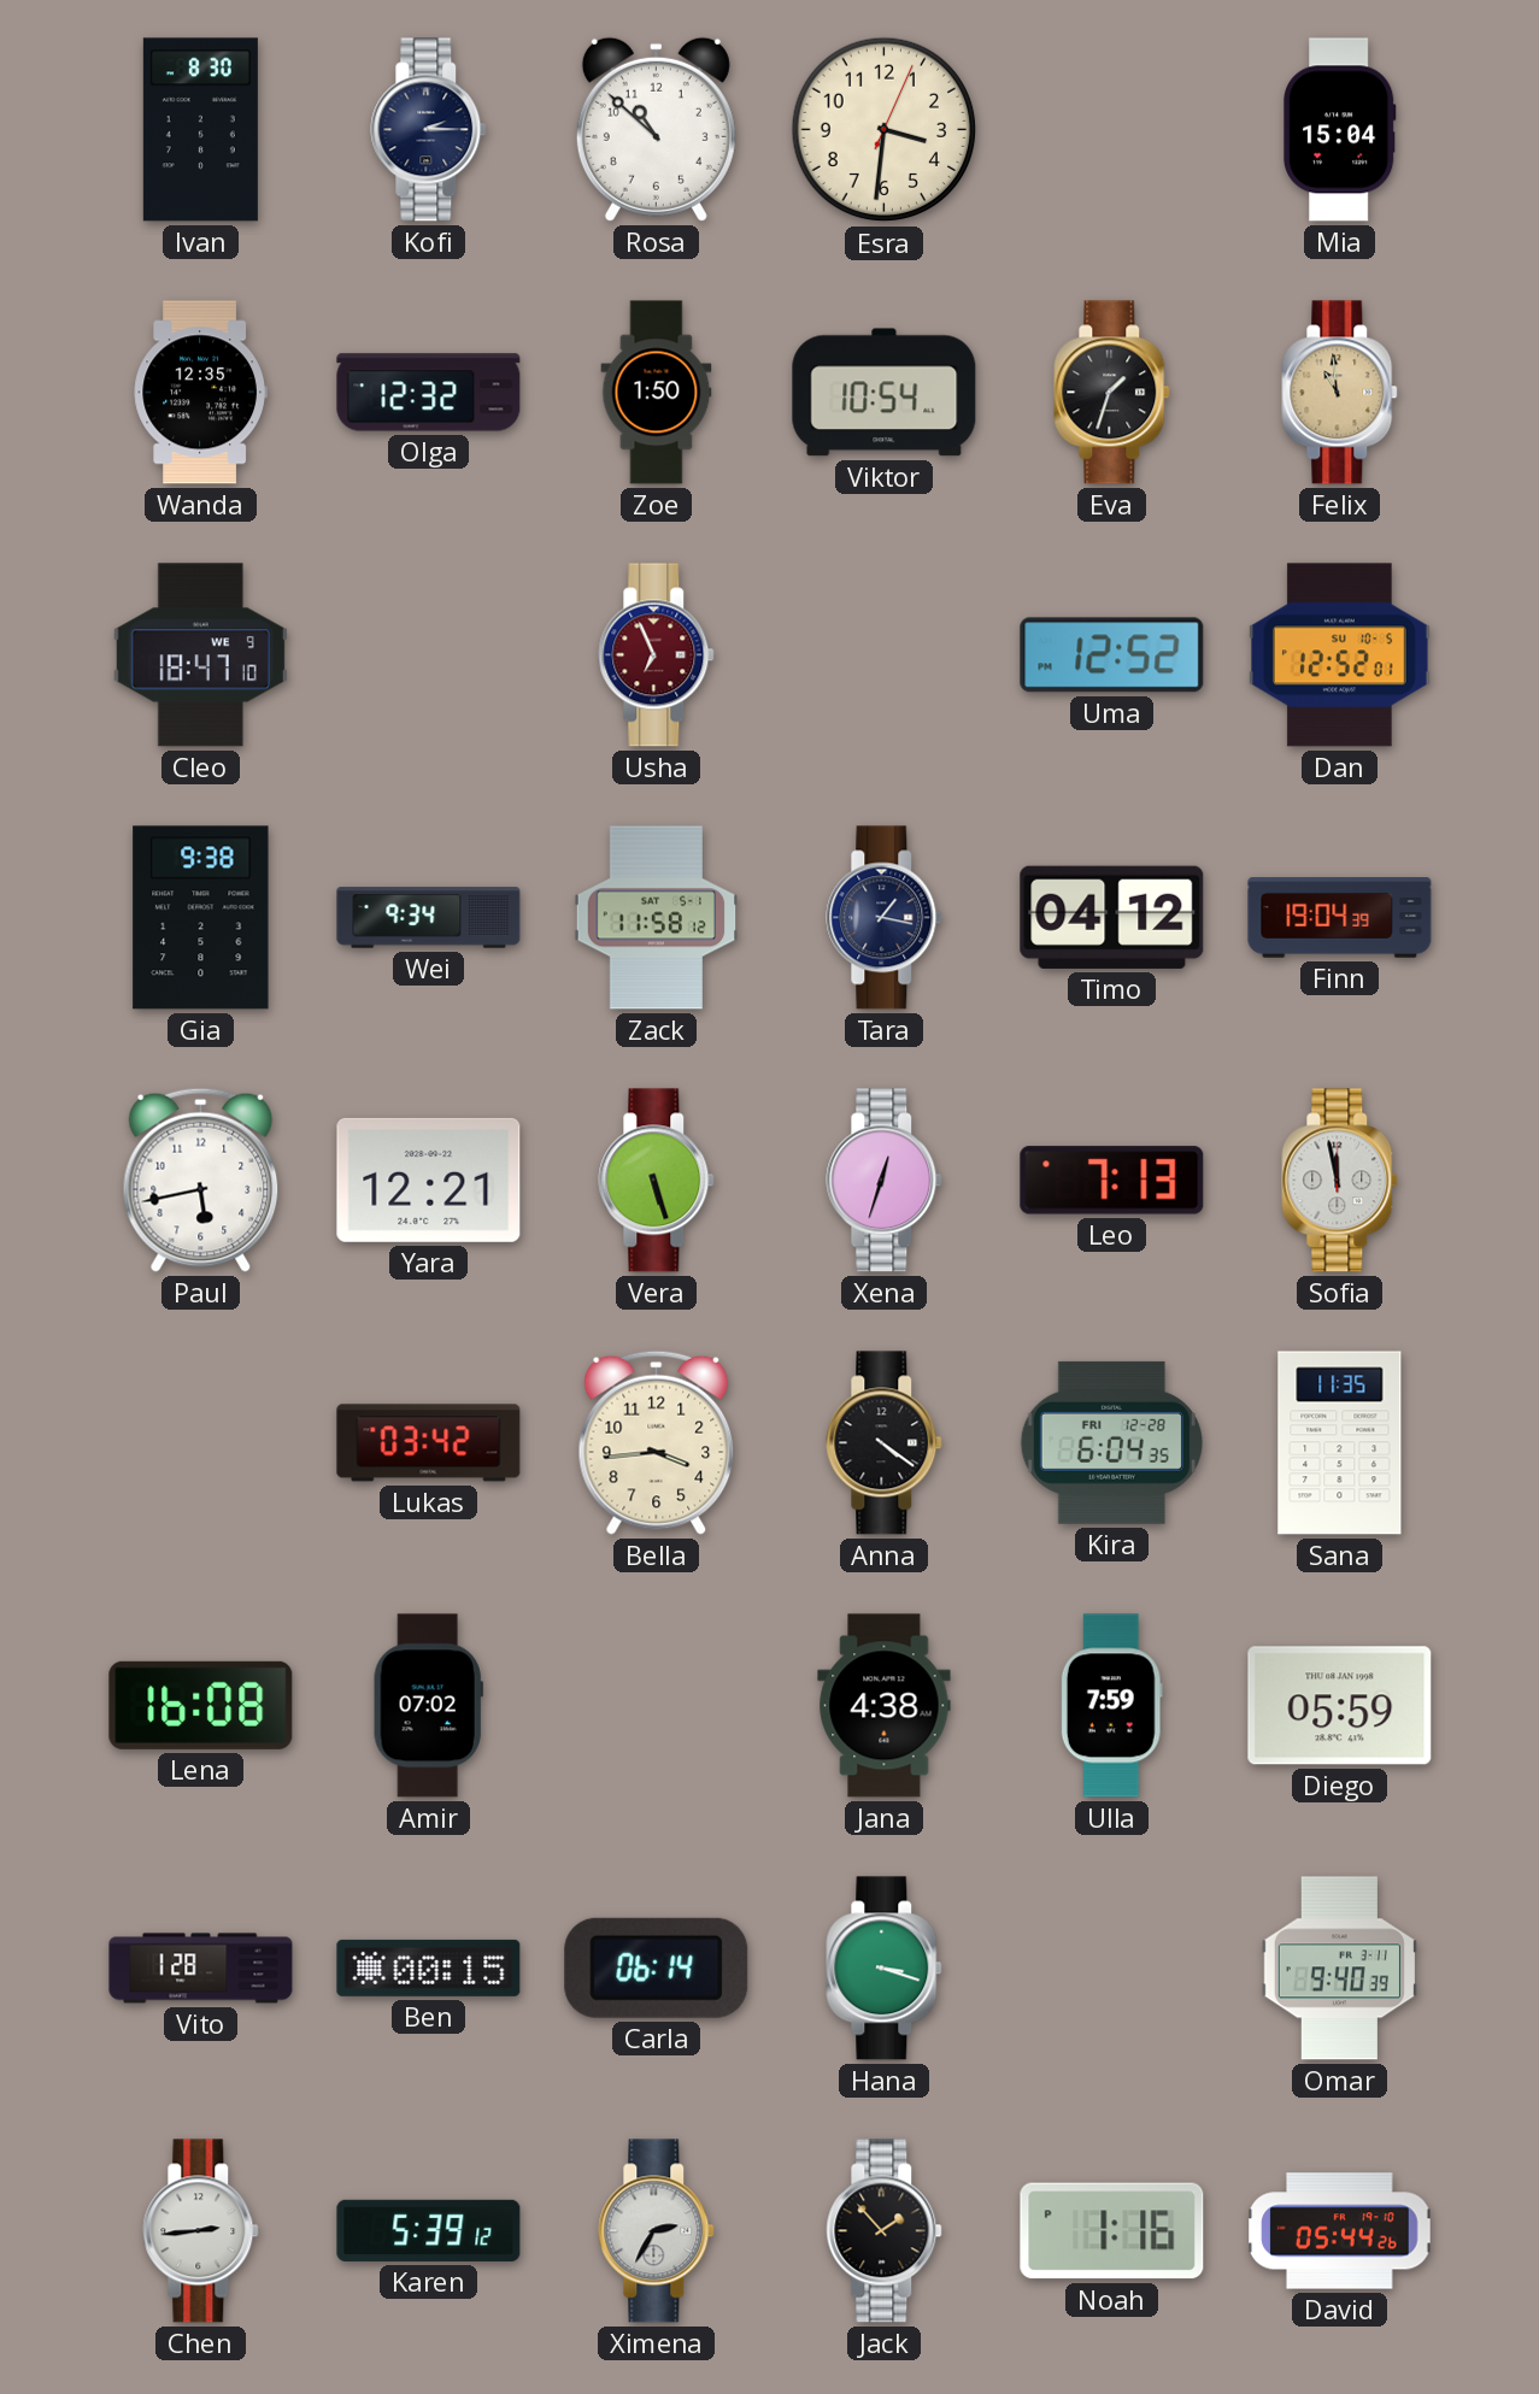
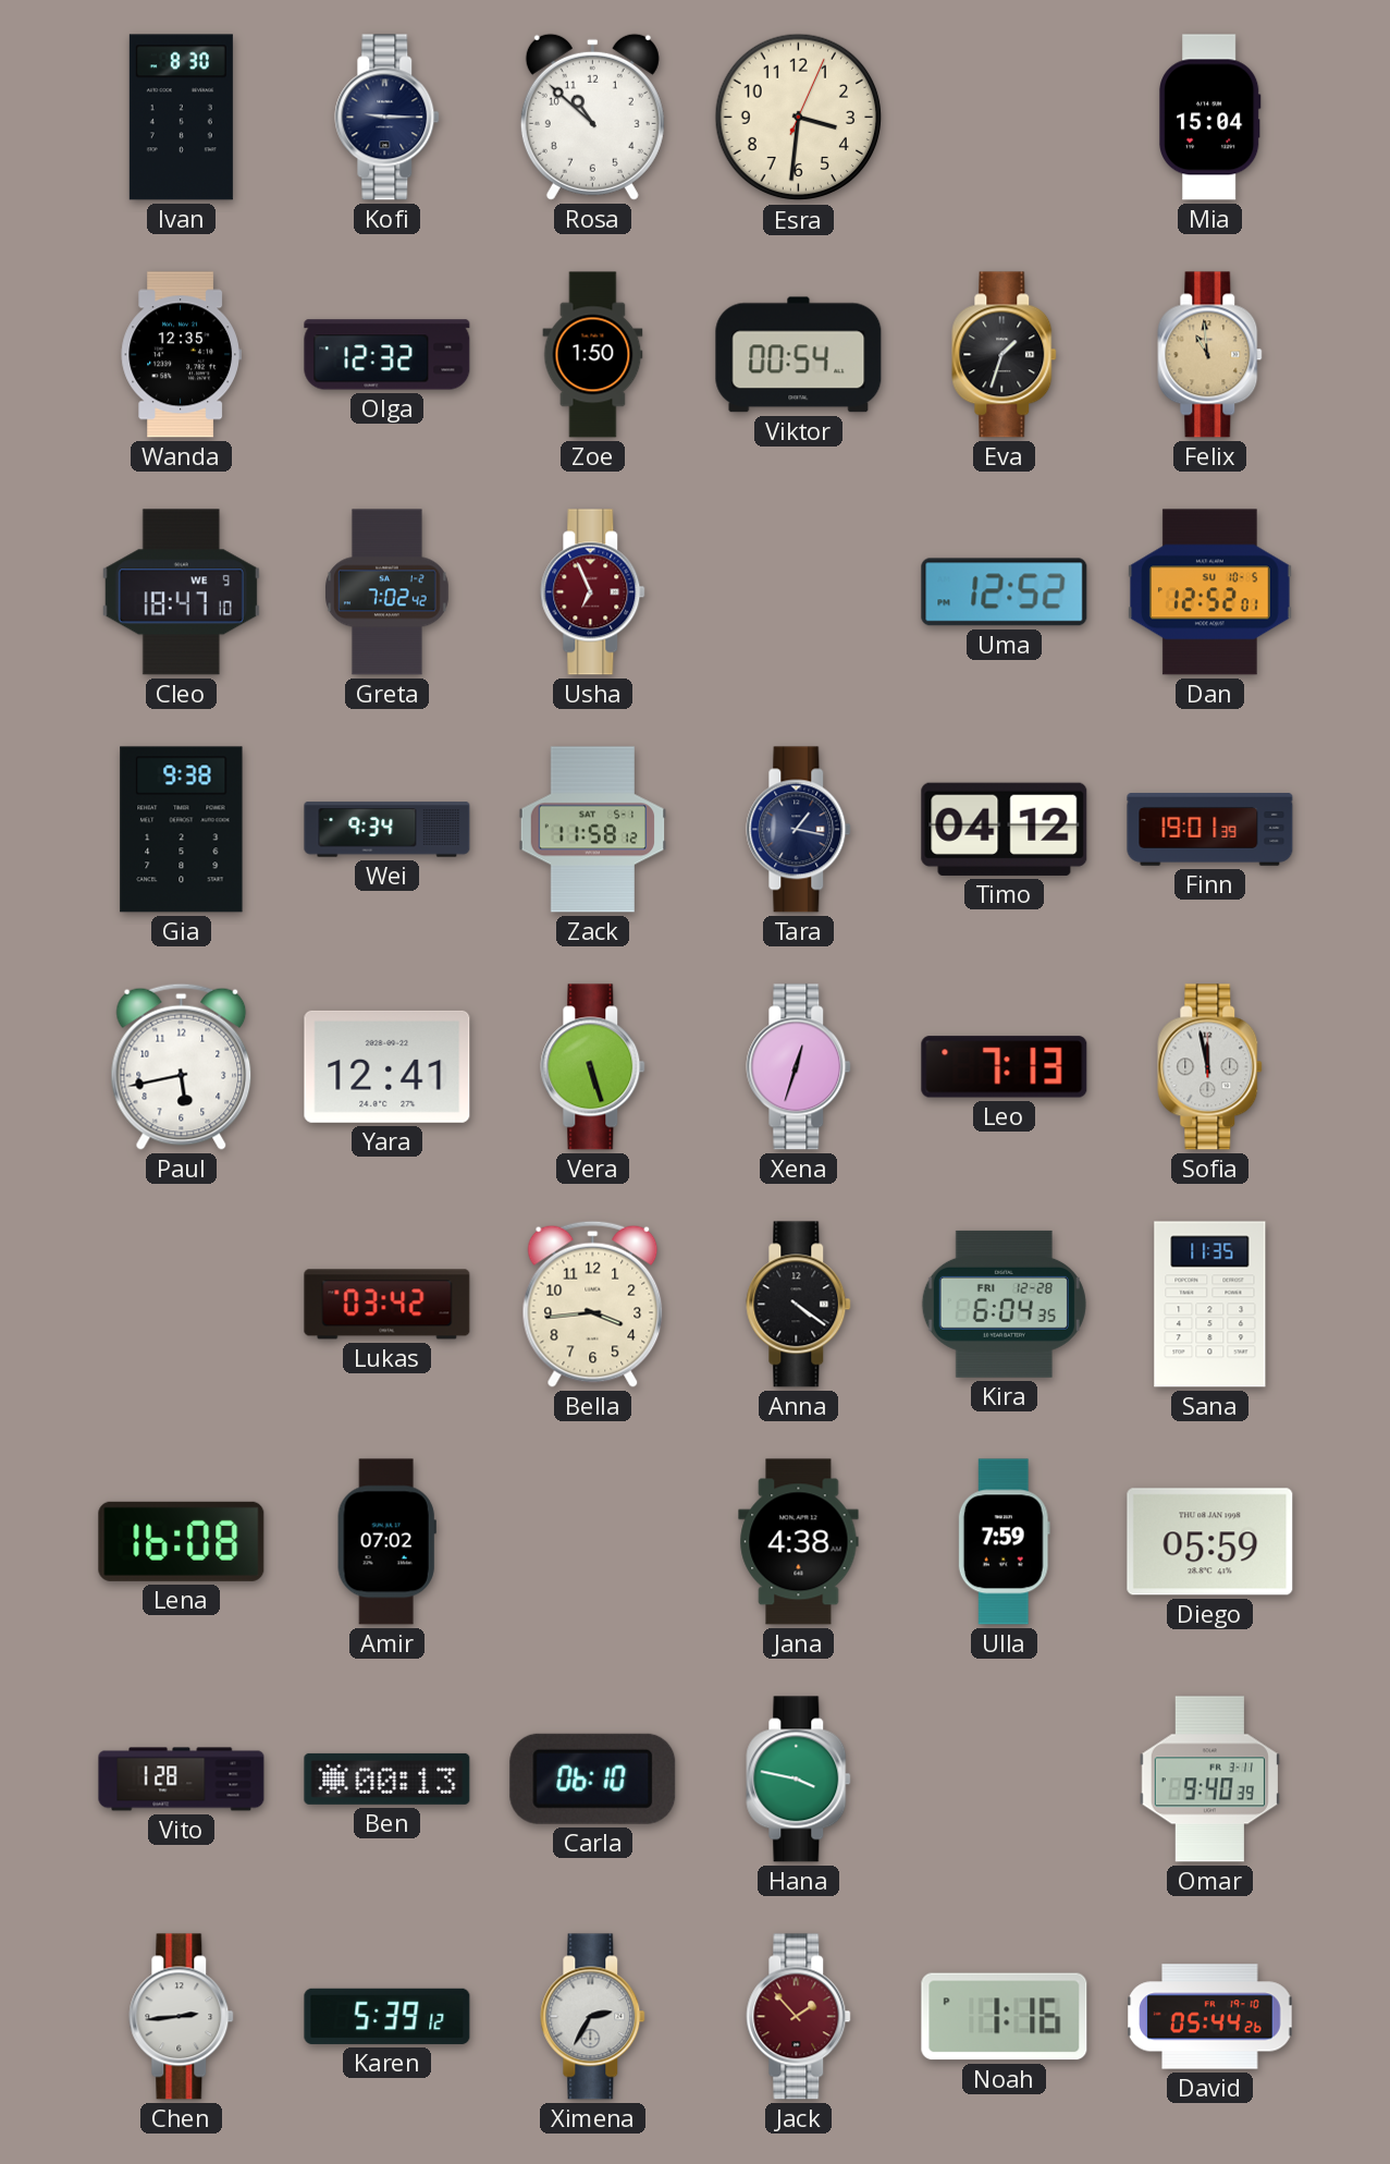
Kofi: 2:15 -> 9:15
Viktor: 10:54 -> 00:54
Greta: none -> 7:02
Finn: 19:04 -> 19:01
Yara: 12:21 -> 12:41
Ben: 00:15 -> 00:13
Carla: 06:14 -> 06:10
Hana: 3:18 -> 3:47
Jack dial: black -> burgundy
